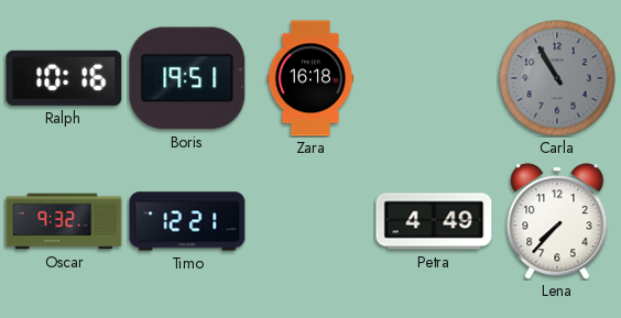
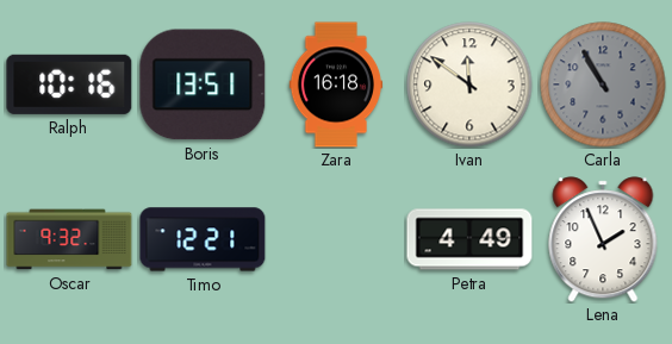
Boris: 19:51 -> 13:51
Ivan: none -> 11:51
Lena: 7:37 -> 1:56
